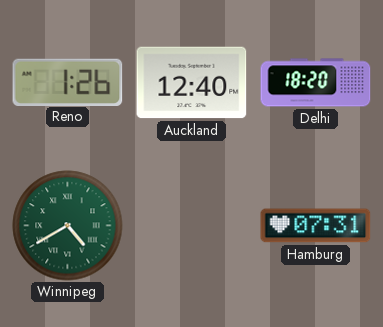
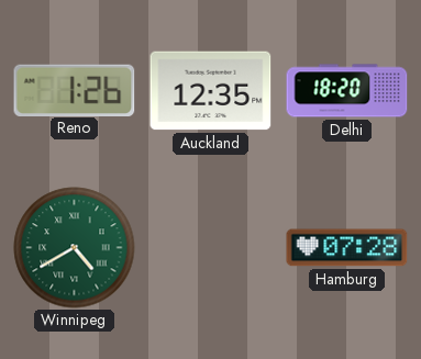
Auckland: 12:40 -> 12:35
Hamburg: 07:31 -> 07:28
